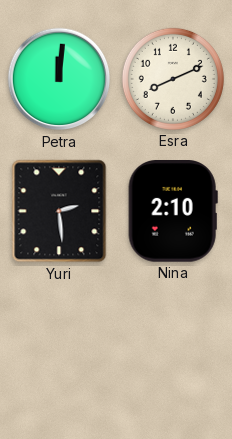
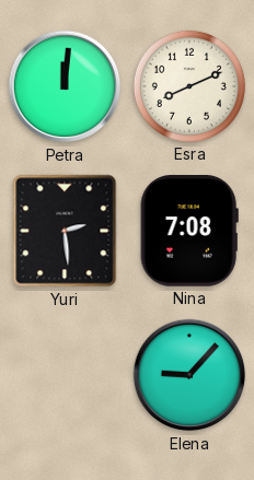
Nina: 2:10 -> 7:08
Elena: none -> 9:07
